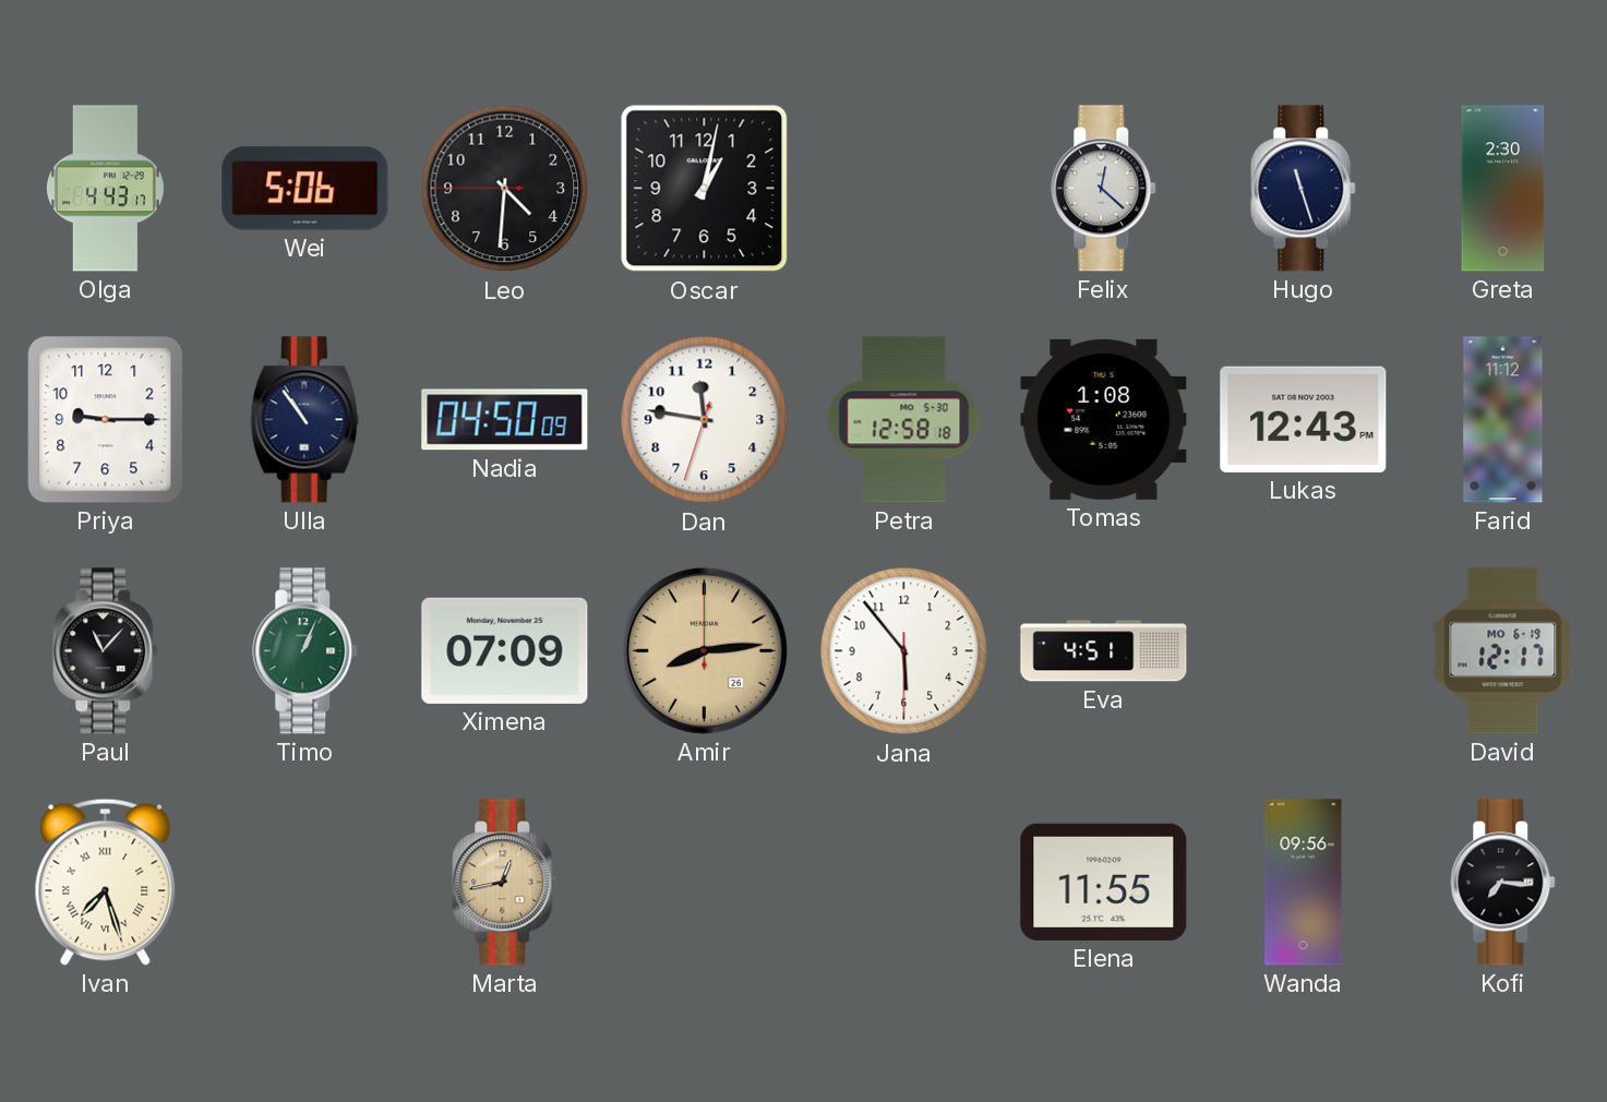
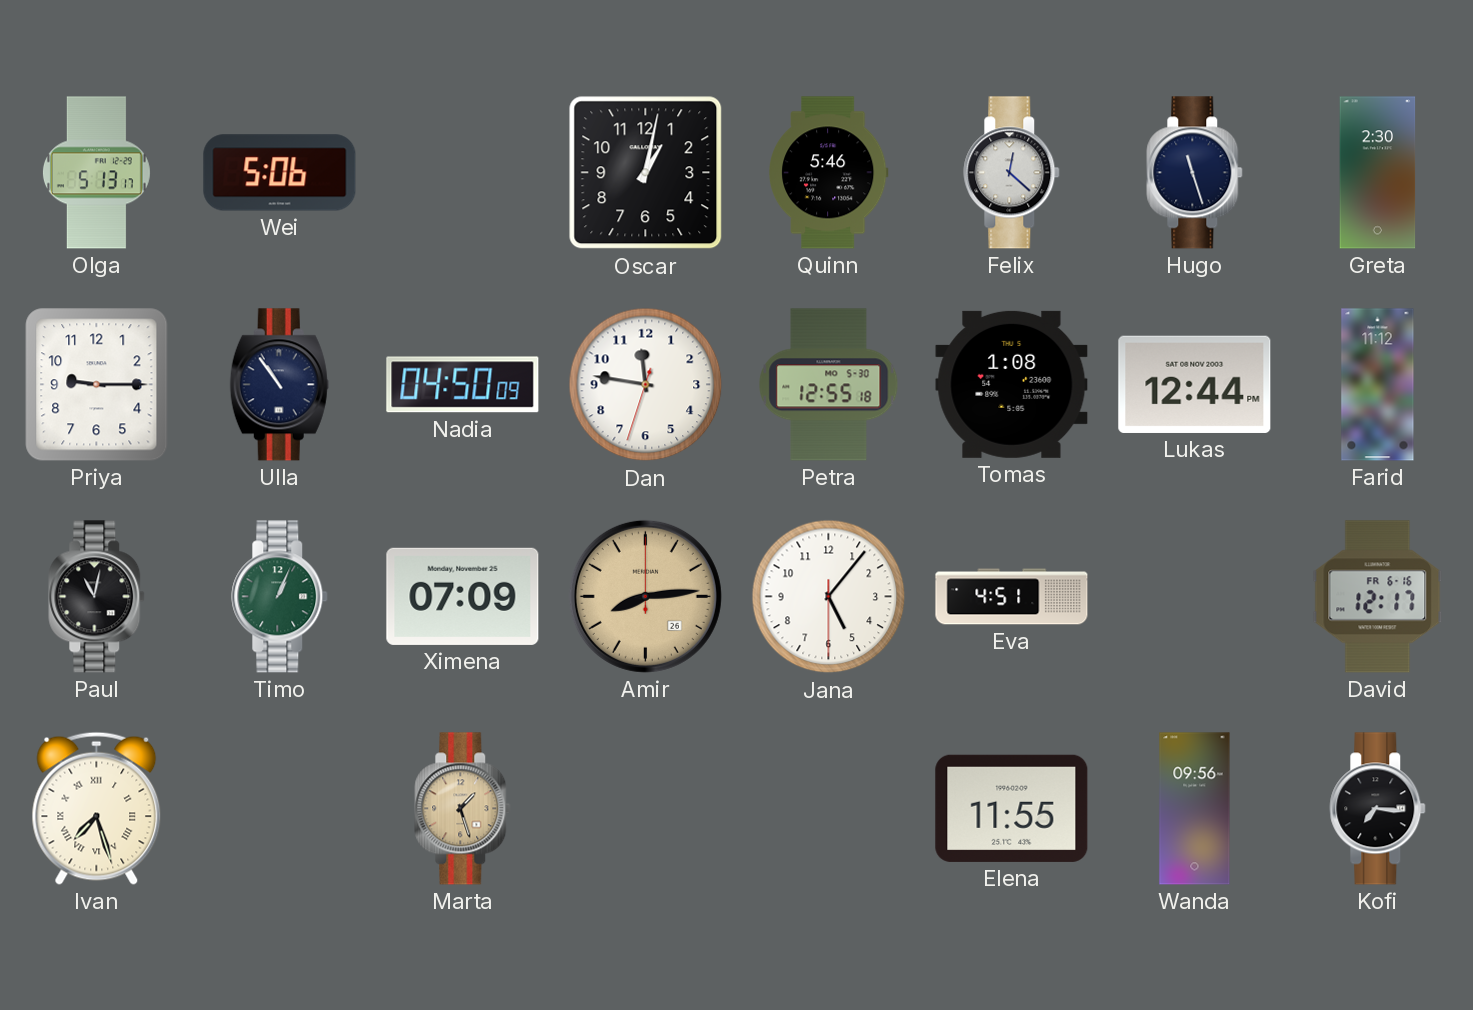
Olga: 4:43 -> 5:13
Leo: 4:30 -> none
Quinn: none -> 5:46
Petra: 12:58 -> 12:55
Lukas: 12:43 -> 12:44
Paul: 11:07 -> 11:02
Jana: 5:53 -> 5:06
David date: MO 6-19 -> FR 6-16
Marta: 12:43 -> 1:27
